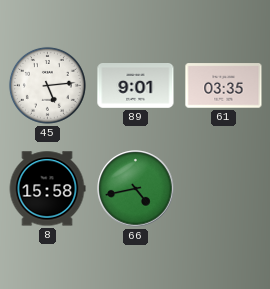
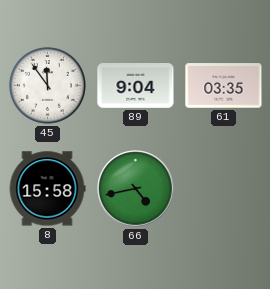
45: 5:14 -> 11:54
89: 9:01 -> 9:04
